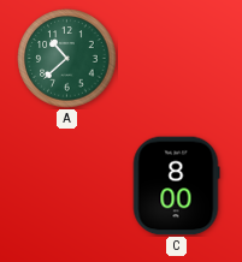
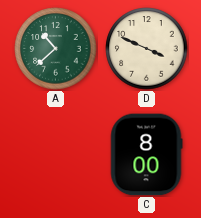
D: none -> 3:49
